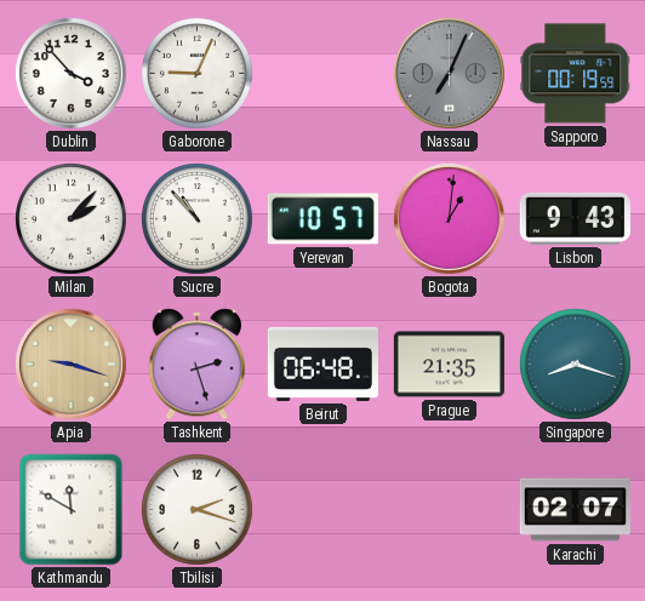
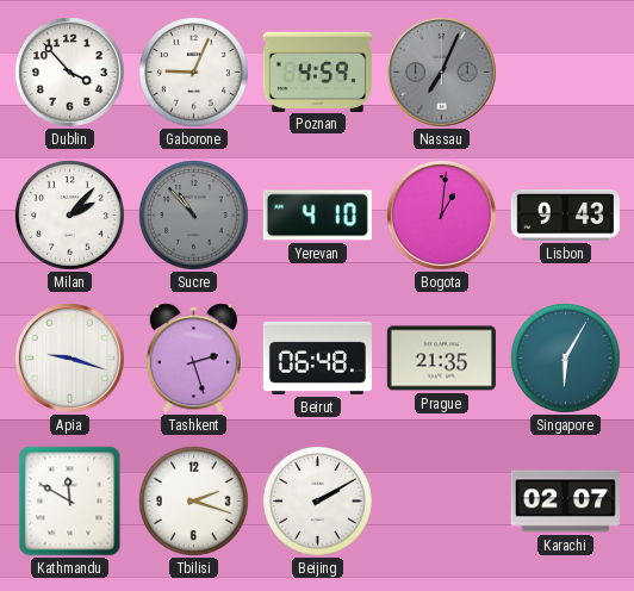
Poznan: none -> 4:59
Sapporo: 00:19 -> none
Sucre dial: white -> grey
Yerevan: 10:57 -> 4:10
Apia dial: champagne -> white
Singapore: 8:18 -> 6:05
Beijing: none -> 2:10
